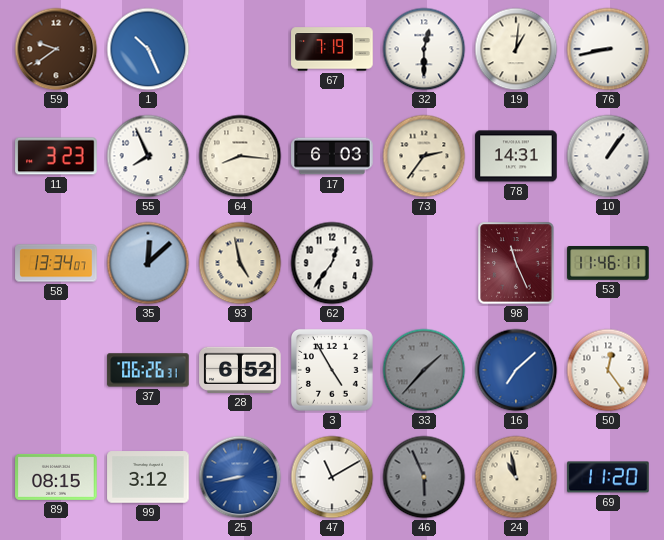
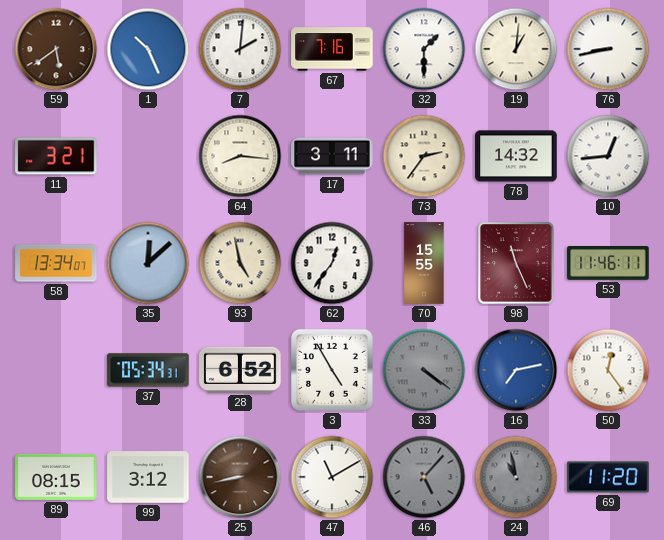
59: 9:39 -> 5:39
7: none -> 2:01
67: 7:19 -> 7:16
32: 12:30 -> 1:30
11: 3:23 -> 3:21
55: 7:56 -> none
17: 6:03 -> 3:11
78: 14:31 -> 14:32
10: 1:06 -> 12:44
70: none -> 15:55
37: 06:26 -> 05:34
33: 1:37 -> 4:21
16: 7:08 -> 7:13
25 dial: blue -> brown
46: 5:56 -> 5:07
24 dial: cream -> grey
